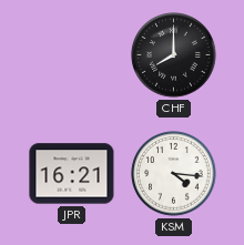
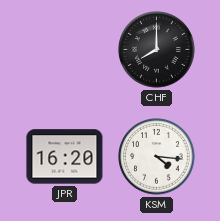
JPR: 16:21 -> 16:20
